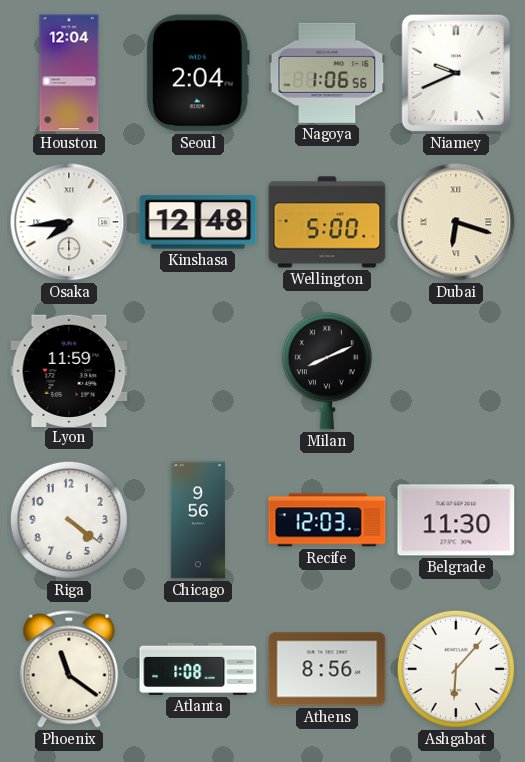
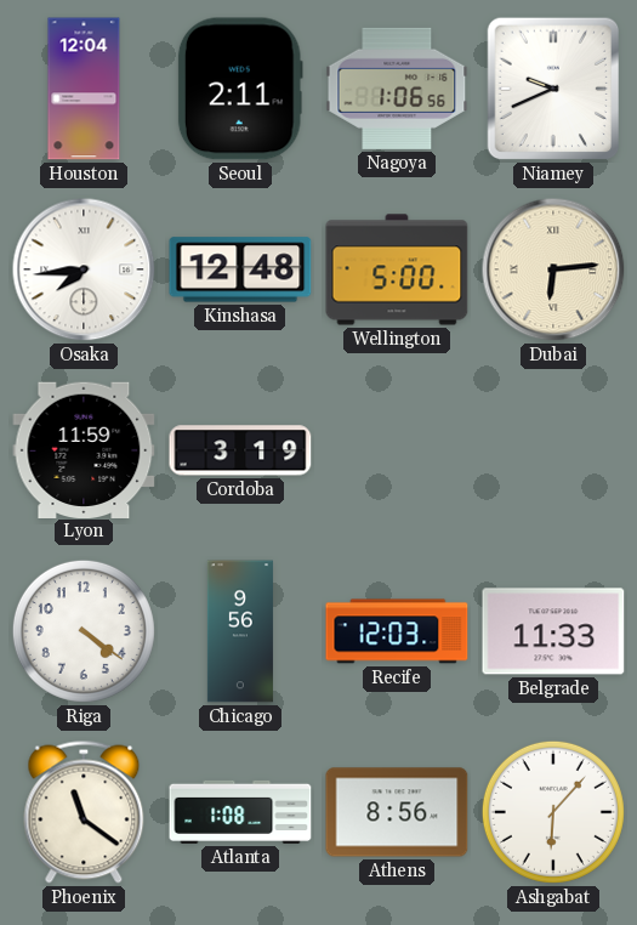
Seoul: 2:04 -> 2:11
Dubai: 6:18 -> 6:14
Cordoba: none -> 3:19
Milan: 8:11 -> none
Belgrade: 11:30 -> 11:33
